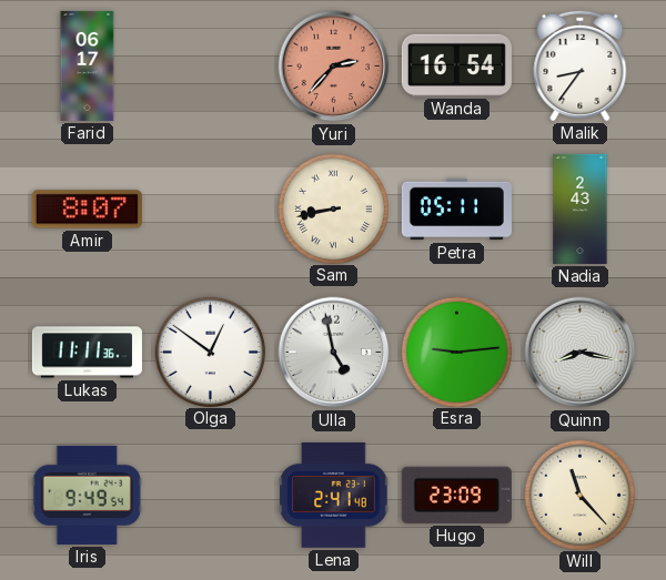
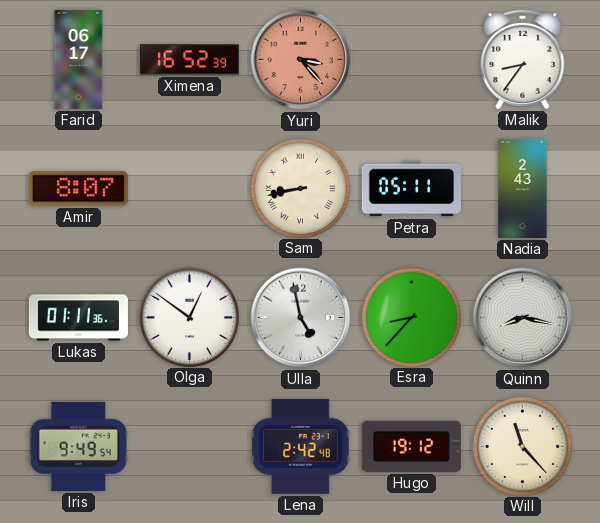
Ximena: none -> 16:52
Yuri: 2:37 -> 3:23
Wanda: 16:54 -> none
Lukas: 11:11 -> 01:11
Esra: 9:14 -> 8:37
Lena: 2:41 -> 2:42
Hugo: 23:09 -> 19:12
